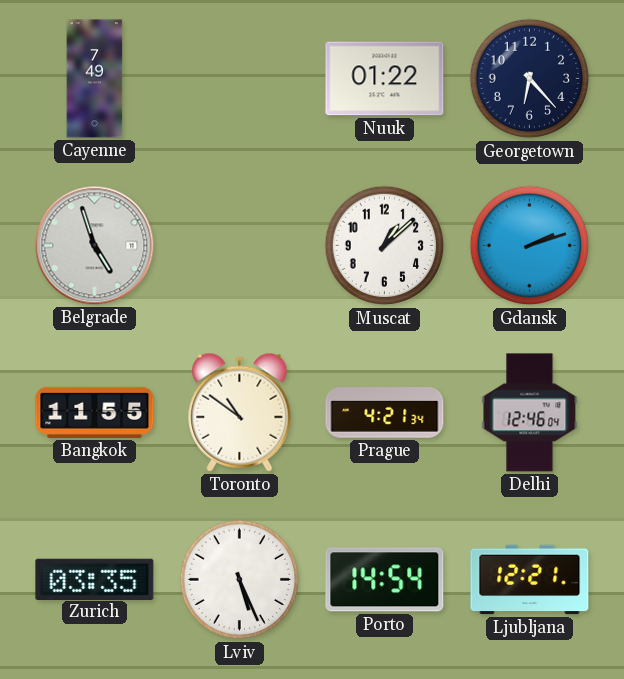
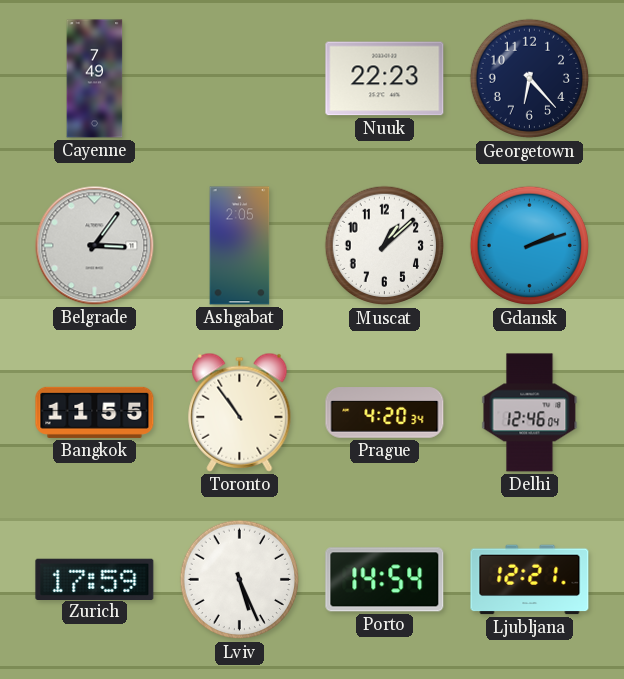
Nuuk: 01:22 -> 22:23
Belgrade: 4:57 -> 3:06
Ashgabat: none -> 2:05
Toronto: 10:51 -> 10:54
Prague: 4:21 -> 4:20
Zurich: 03:35 -> 17:59
